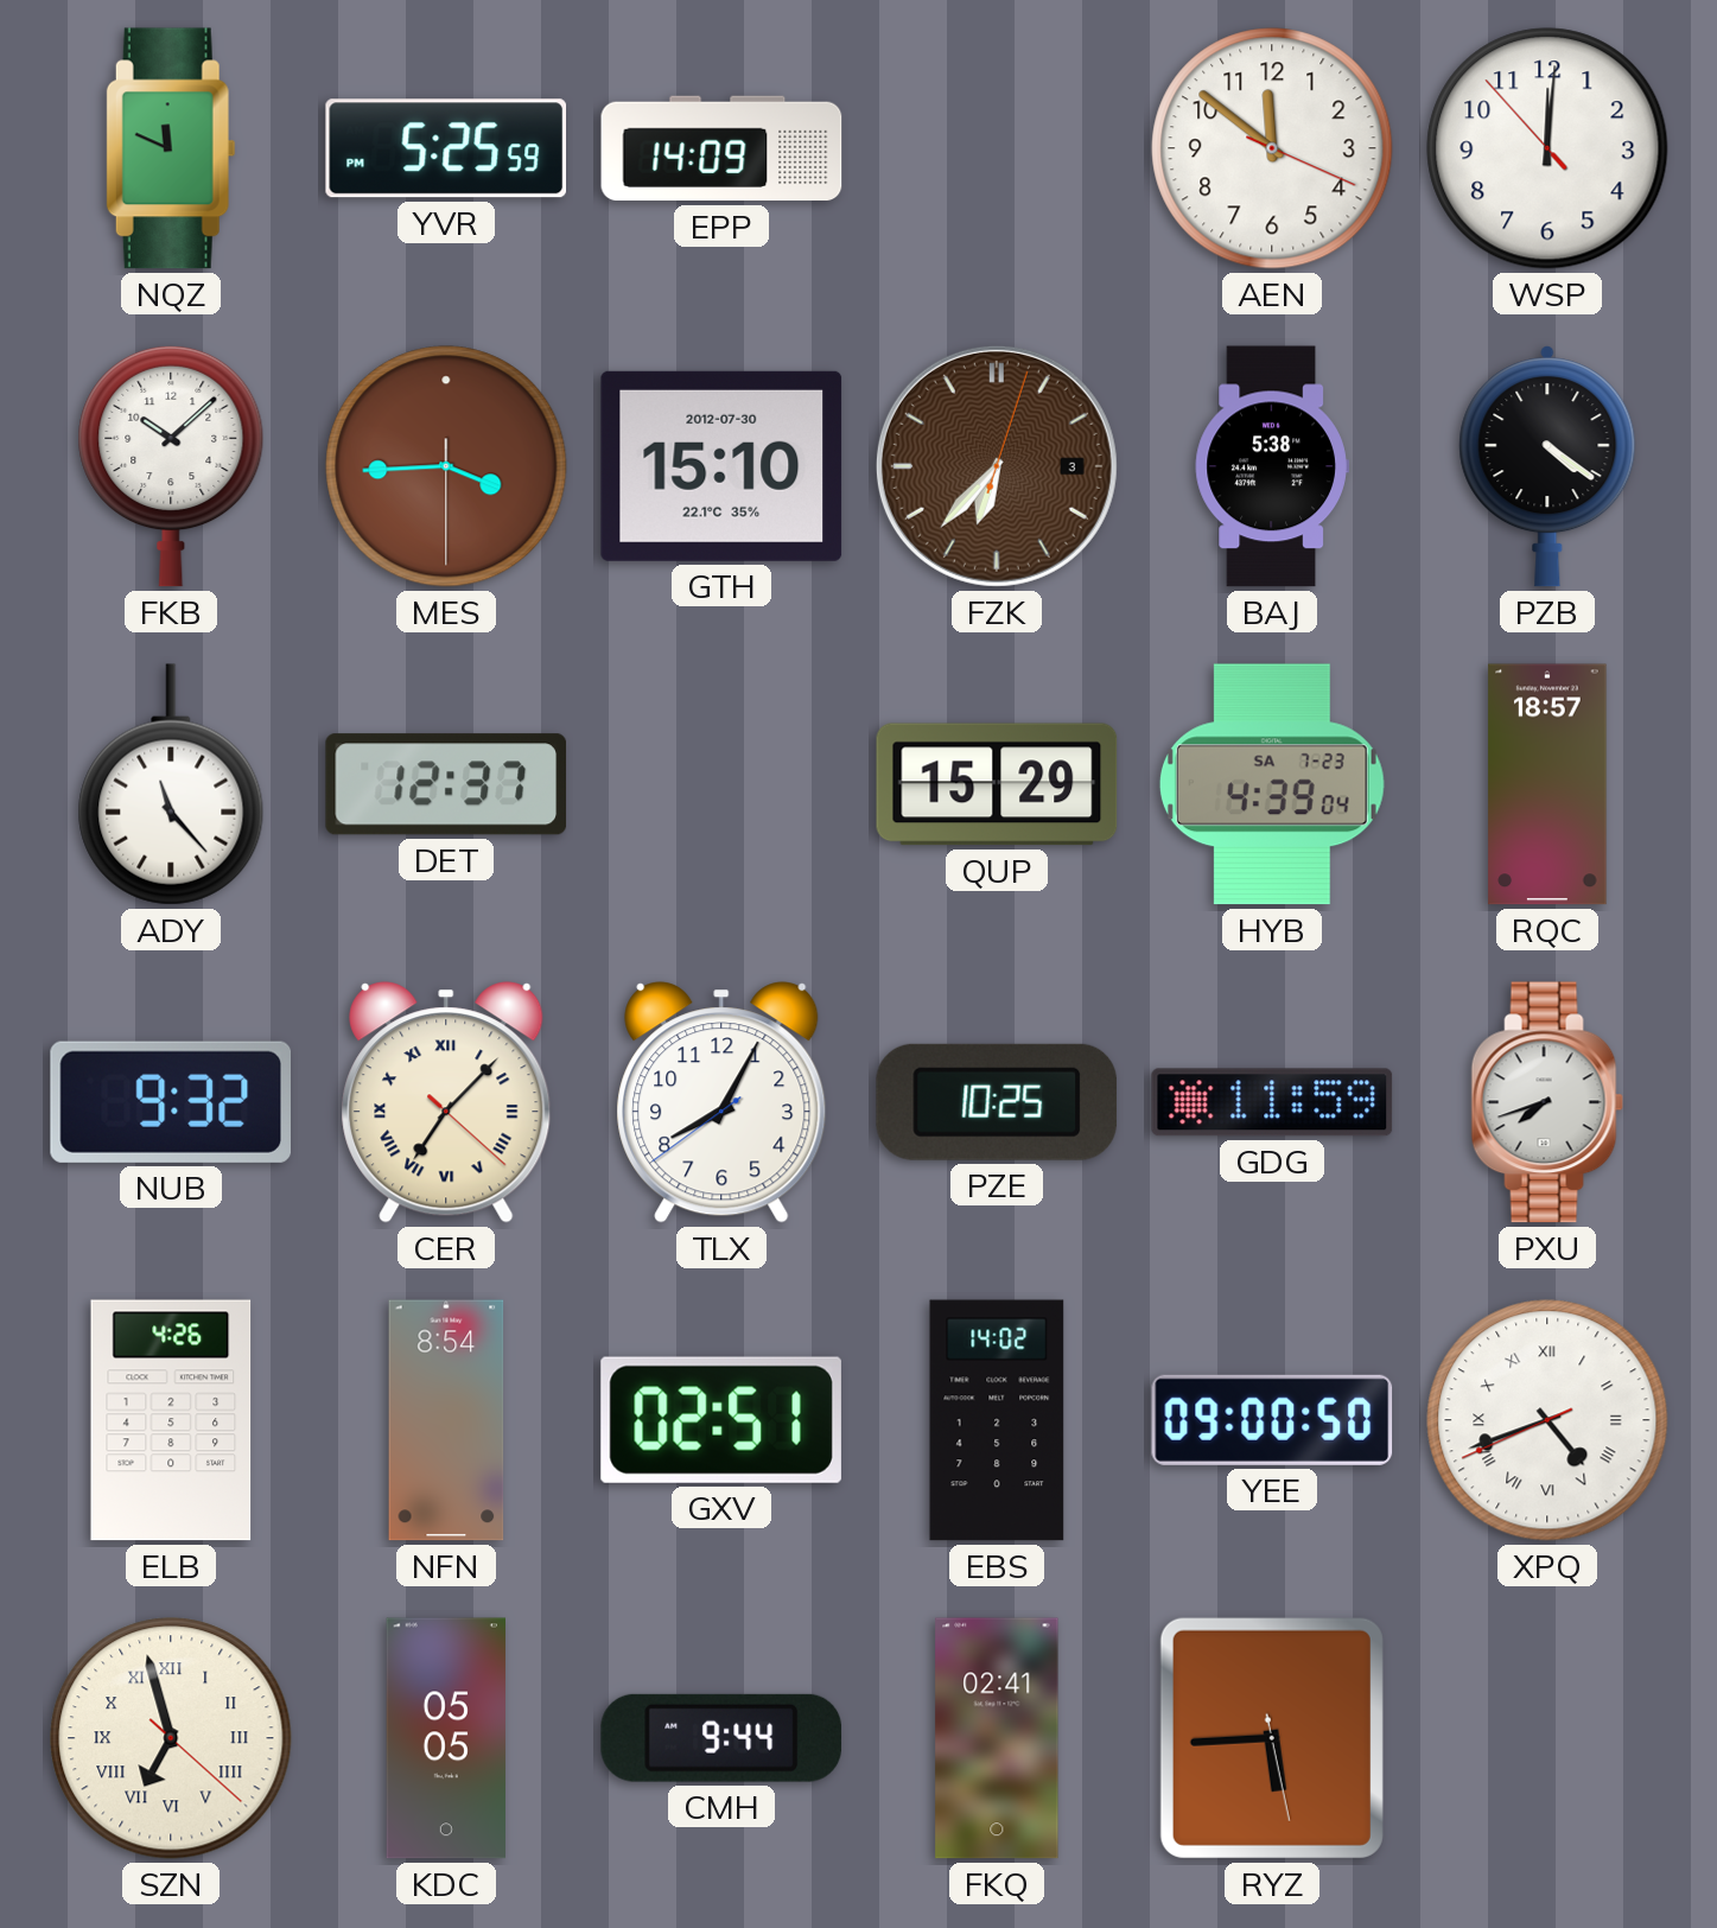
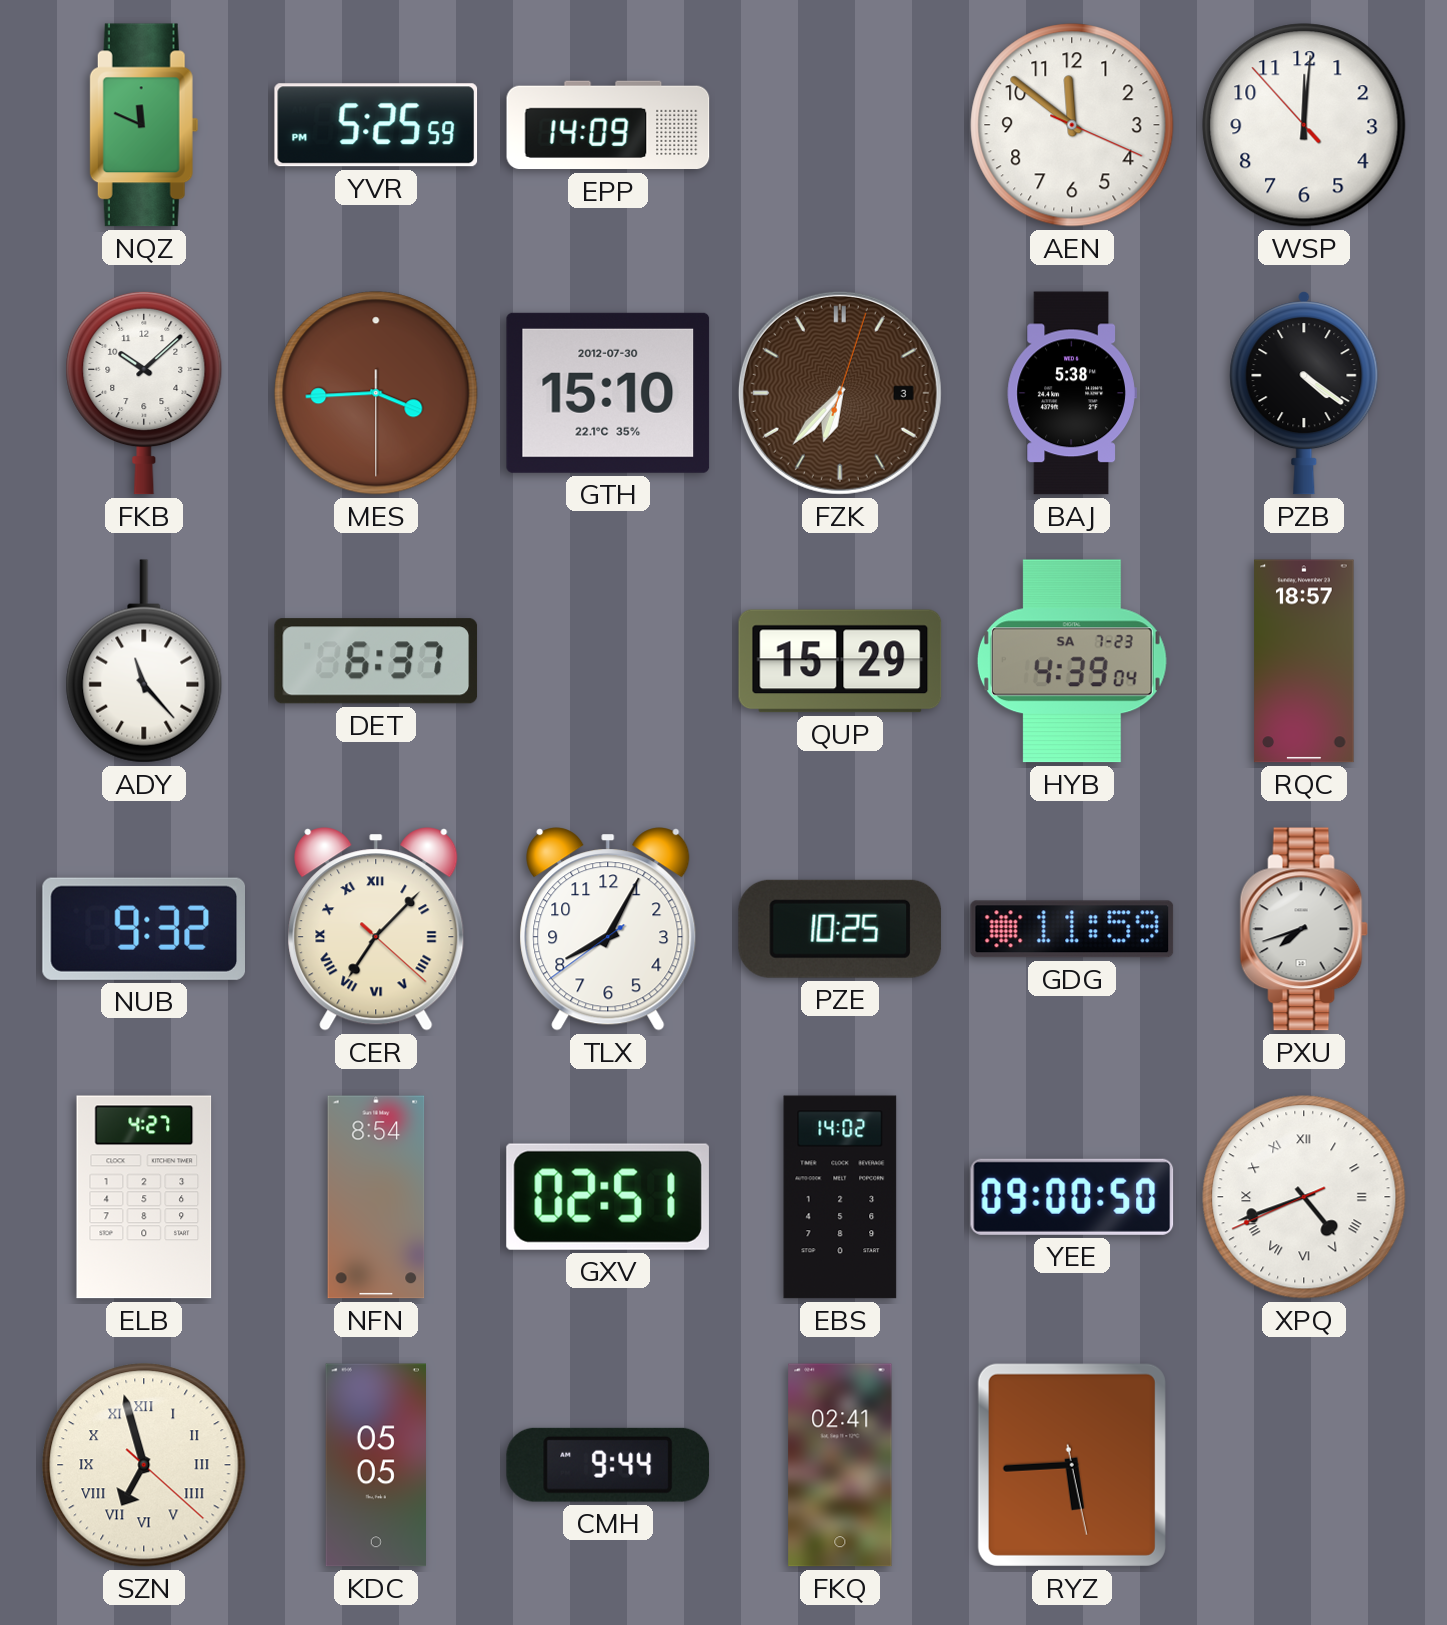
DET: 12:37 -> 6:37
ELB: 4:26 -> 4:27
